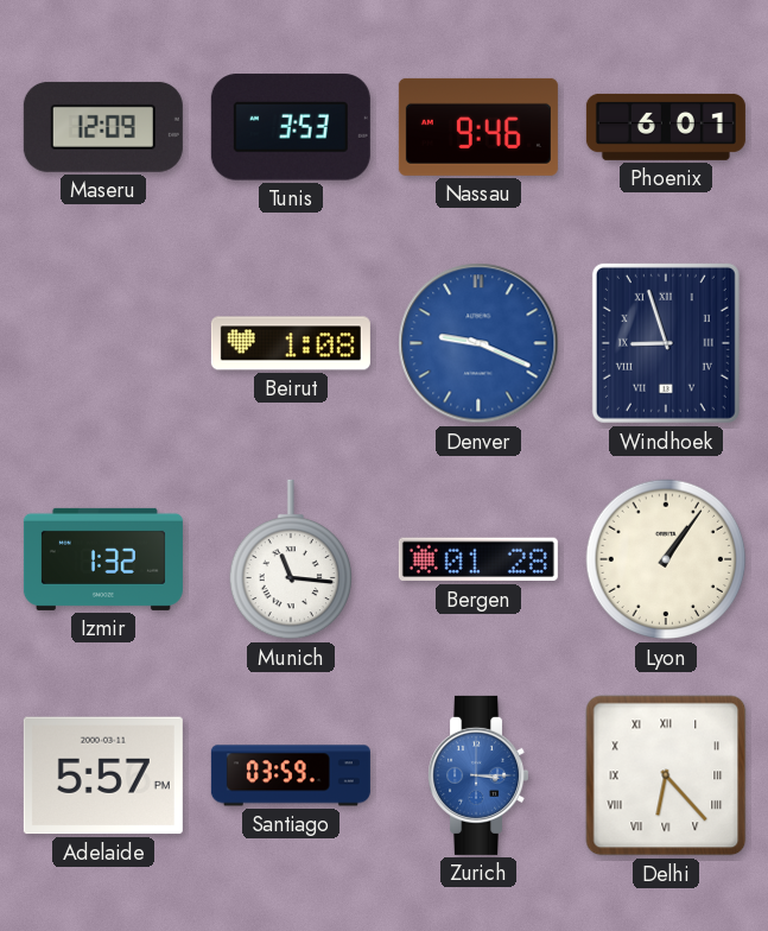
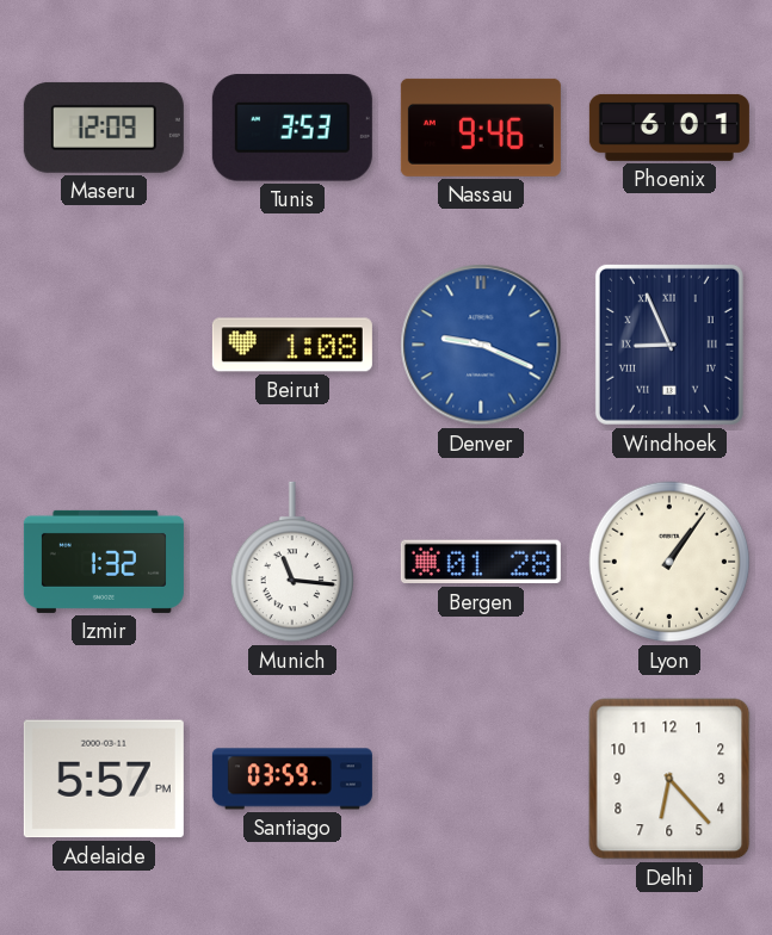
Windhoek: 8:57 -> 8:56
Zurich: 3:15 -> none
Delhi numerals: Roman -> Arabic
